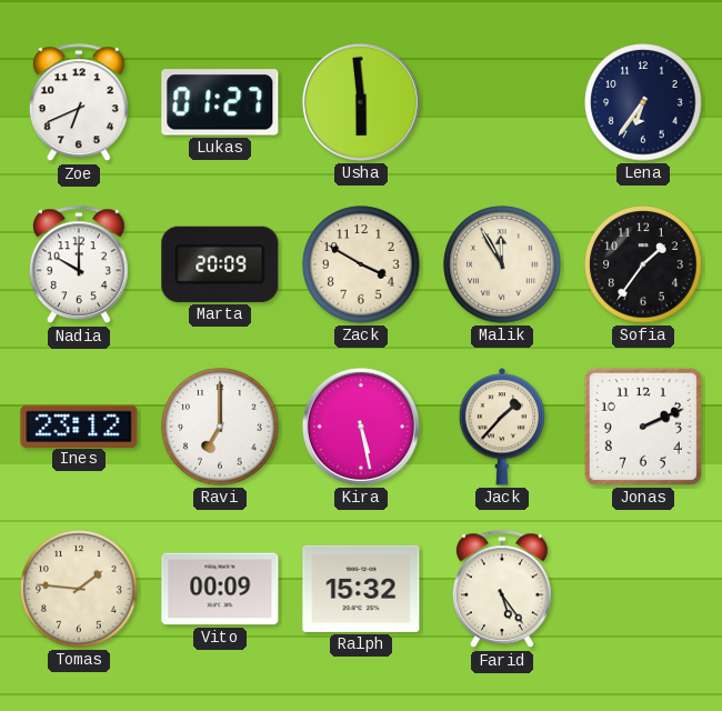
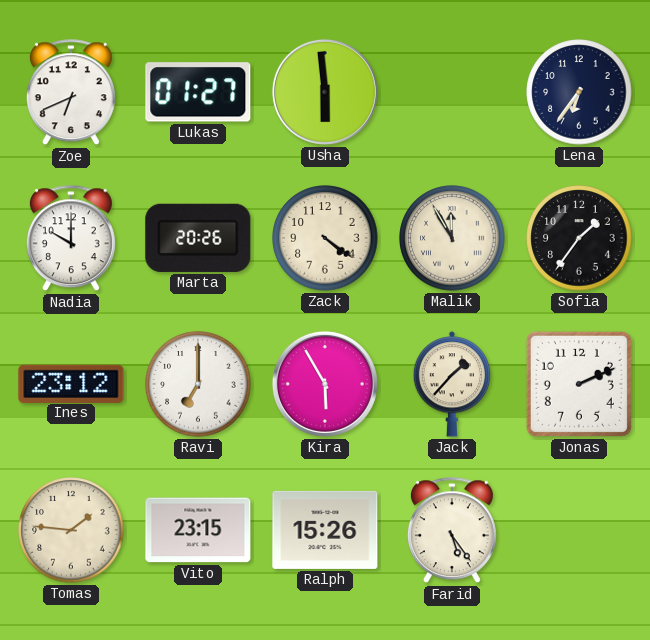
Marta: 20:09 -> 20:26
Zack: 3:50 -> 4:21
Kira: 5:28 -> 5:55
Vito: 00:09 -> 23:15
Ralph: 15:32 -> 15:26
